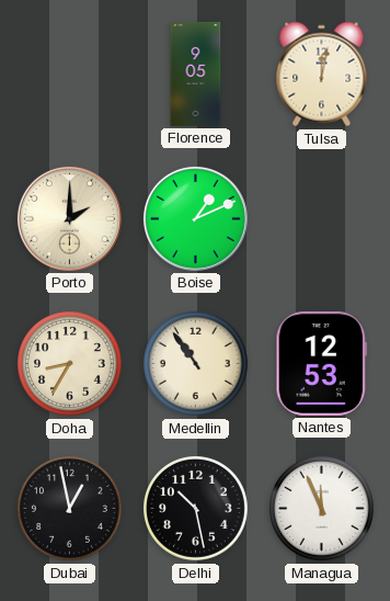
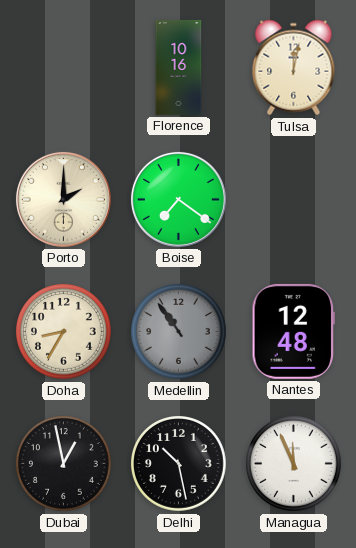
Florence: 9:05 -> 10:16
Boise: 1:11 -> 7:21
Medellin dial: cream -> grey
Nantes: 12:53 -> 12:48
